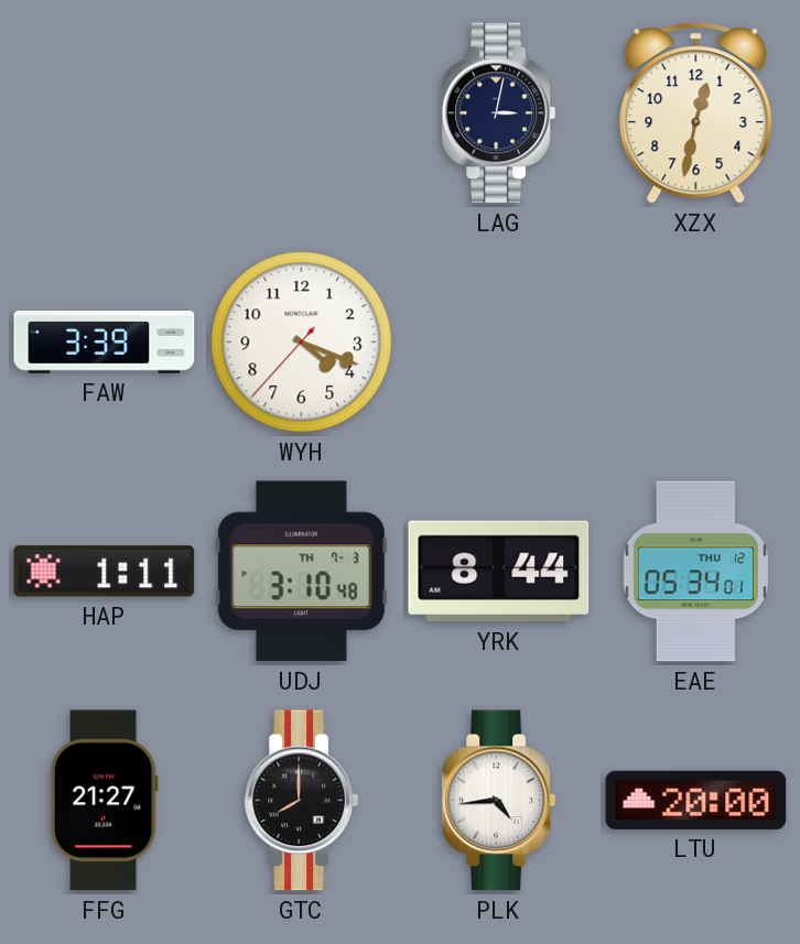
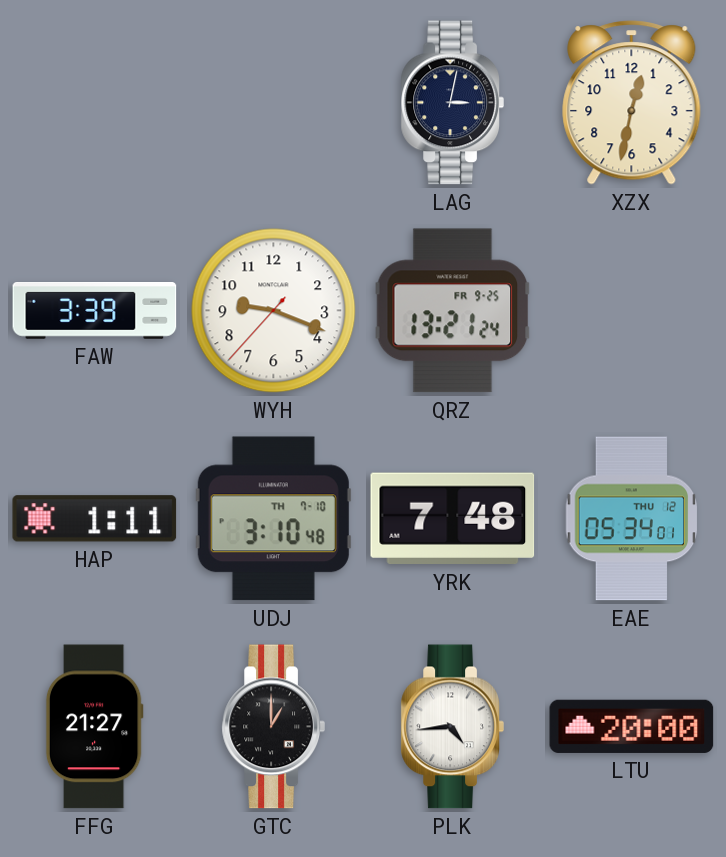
WYH: 4:18 -> 9:18
QRZ: none -> 13:21
UDJ date: TH 7-3 -> TH 7-10
YRK: 8:44 -> 7:48
GTC: 8:00 -> 1:00
